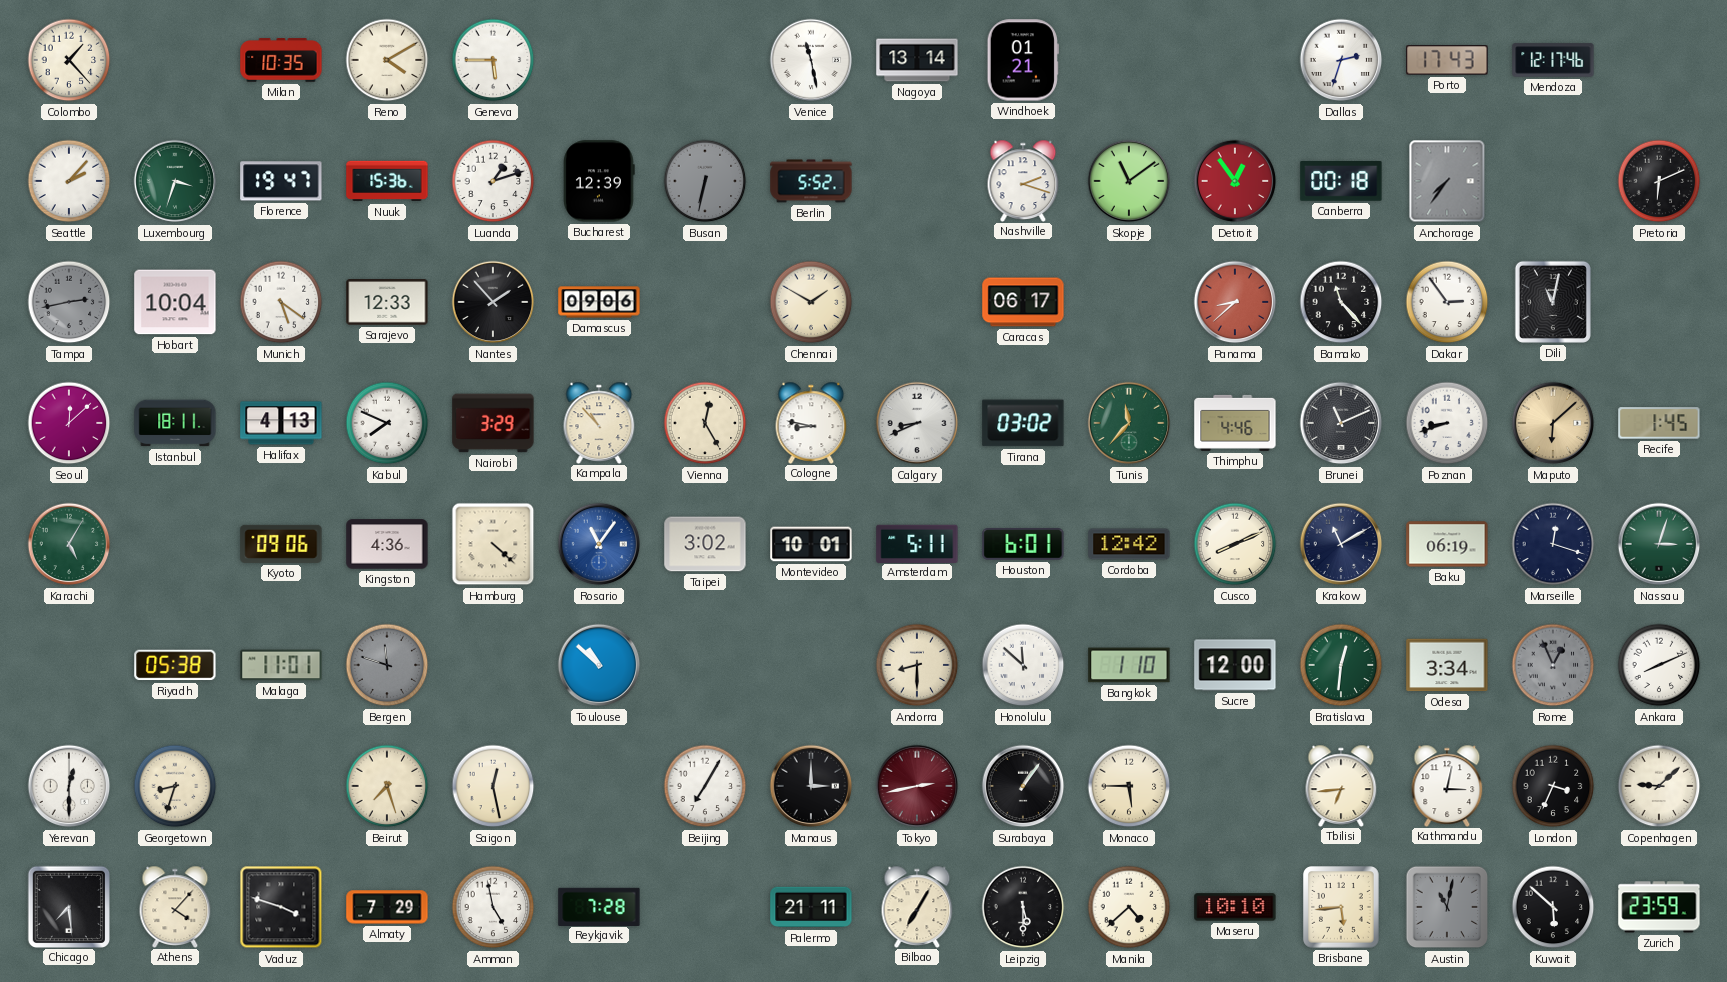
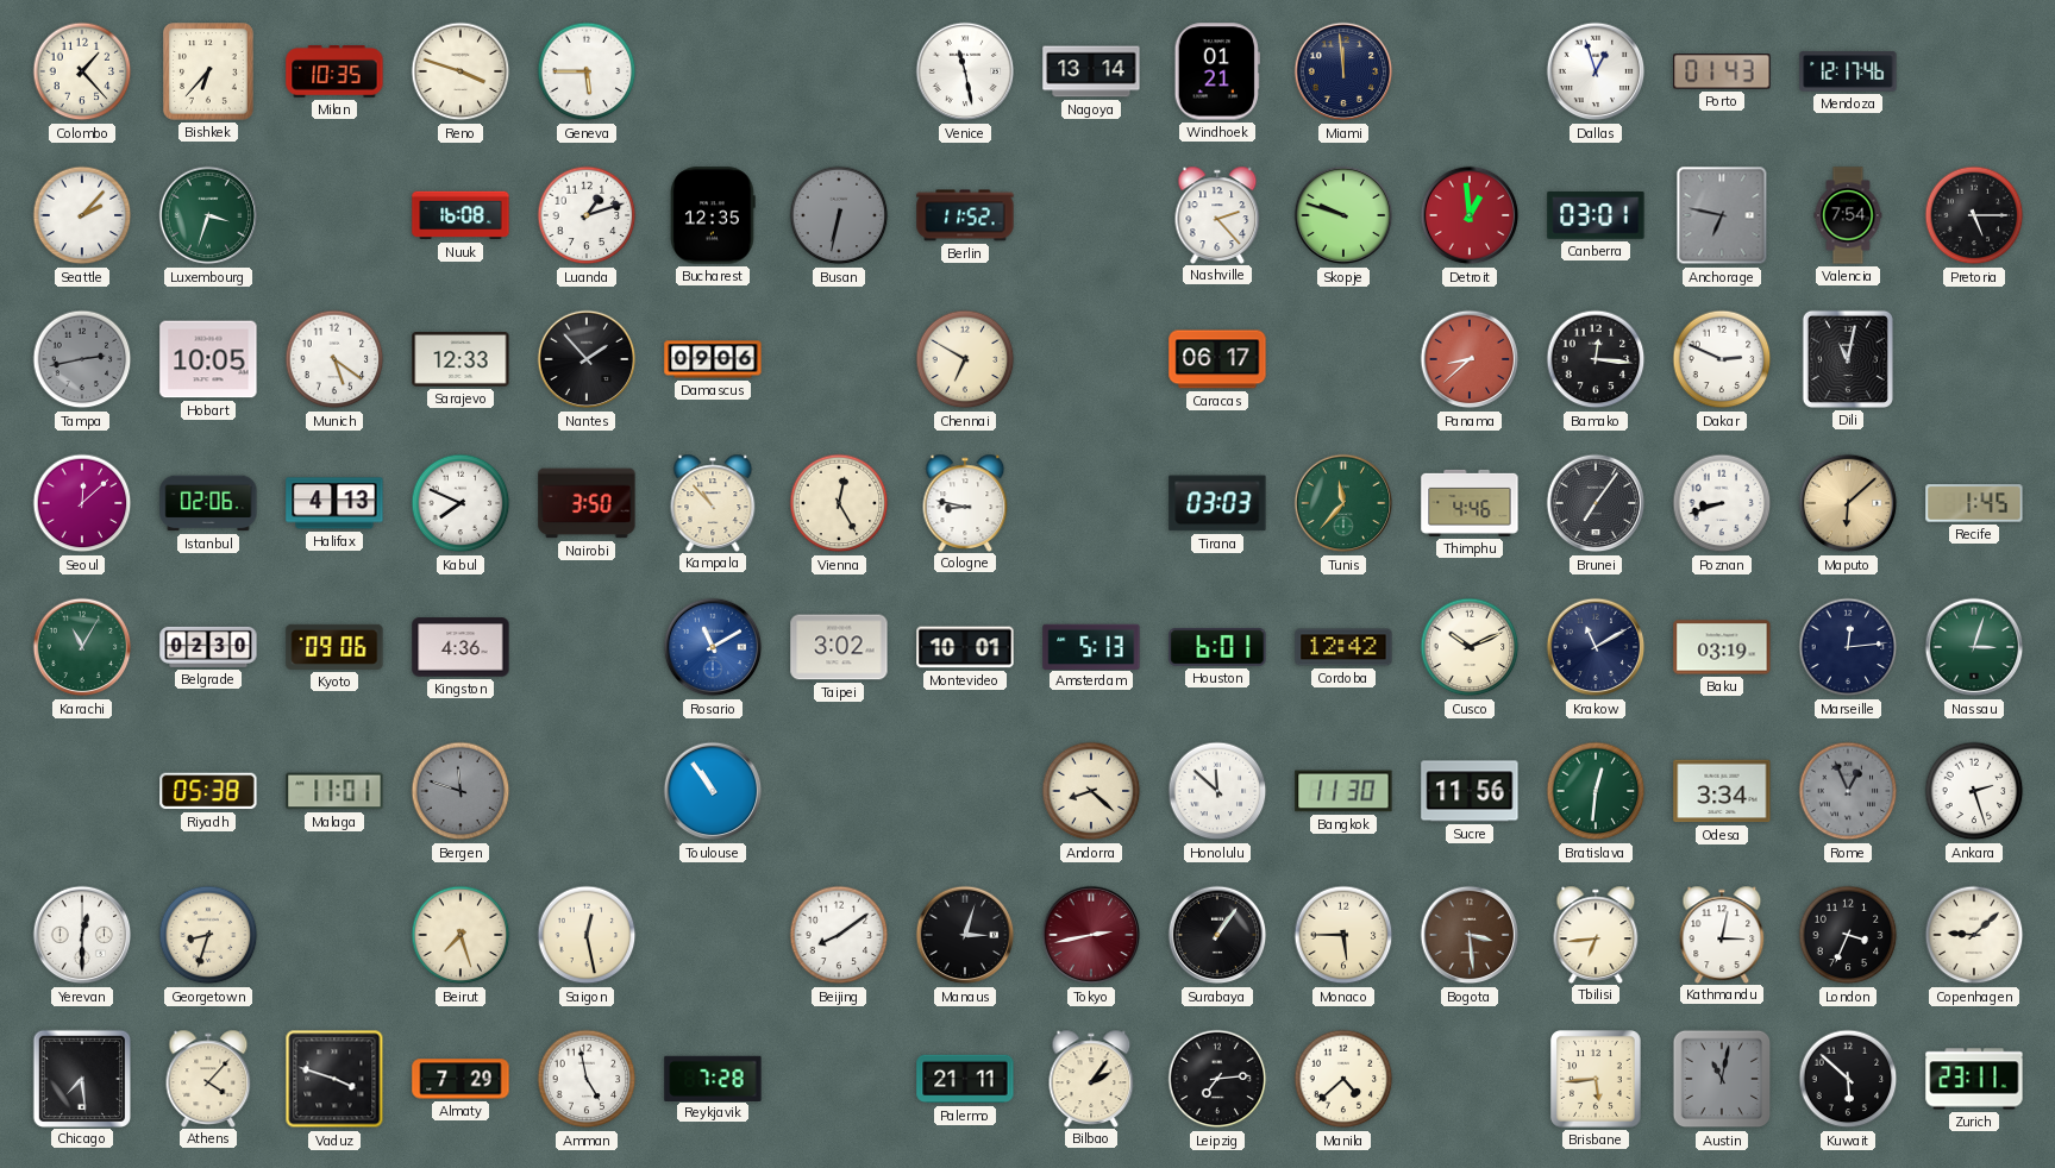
Bishkek: none -> 6:37
Reno: 4:10 -> 3:48
Miami: none -> 11:59
Dallas: 2:33 -> 12:57
Porto: 17:43 -> 01:43
Florence: 19:47 -> none
Nuuk: 15:36 -> 16:08
Bucharest: 12:39 -> 12:35
Berlin: 5:52 -> 11:52
Nashville: 2:18 -> 2:23
Skopje: 11:09 -> 9:48
Detroit: 12:54 -> 12:59
Canberra: 00:18 -> 03:01
Anchorage: 7:36 -> 6:47
Valencia: none -> 7:54
Pretoria: 6:11 -> 5:15
Hobart: 10:04 -> 10:05
Chennai: 1:50 -> 6:50
Bamako: 11:23 -> 12:16
Dakar: 2:54 -> 2:49
Istanbul: 18:11 -> 02:06
Nairobi: 3:29 -> 3:50
Calgary: 8:41 -> none
Tirana: 03:02 -> 03:03
Brunei: 11:11 -> 7:06
Karachi: 5:05 -> 11:05
Belgrade: none -> 02:30
Hamburg: 4:22 -> none
Rosario: 11:06 -> 11:10
Amsterdam: 5:11 -> 5:13
Cusco: 8:11 -> 10:11
Baku: 06:19 -> 03:19
Marseille: 12:18 -> 12:14
Toulouse: 10:52 -> 10:54
Andorra: 8:30 -> 8:22
Bangkok: 1:10 -> 11:30
Sucre: 12:00 -> 11:56
Ankara: 8:11 -> 2:27
Beijing: 7:05 -> 8:09
Manaus: 3:00 -> 3:03
Bogota: none -> 3:29
Bilbao: 7:05 -> 2:06
Leipzig: 5:30 -> 7:14
Maseru: 10:10 -> none
Zurich: 23:59 -> 23:11
